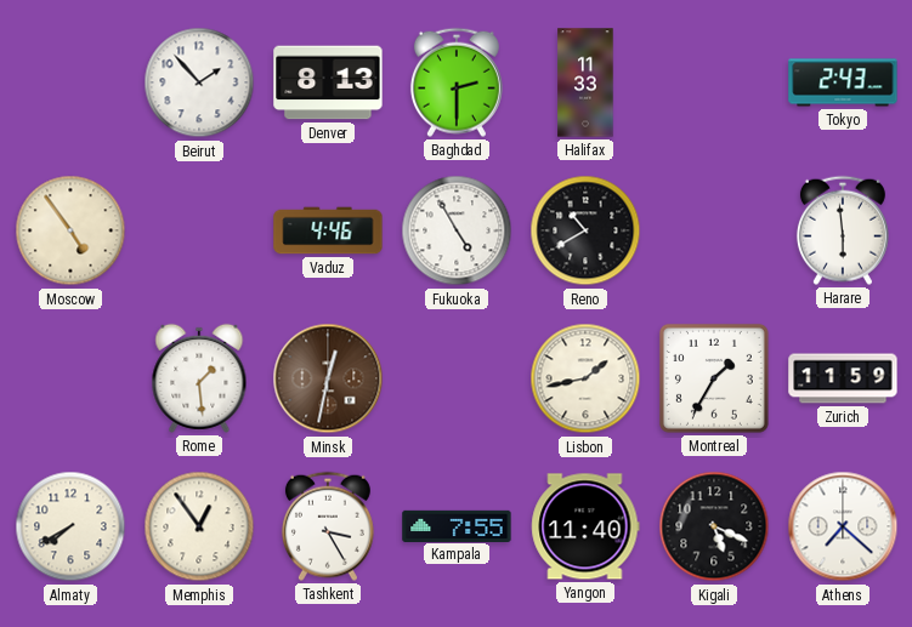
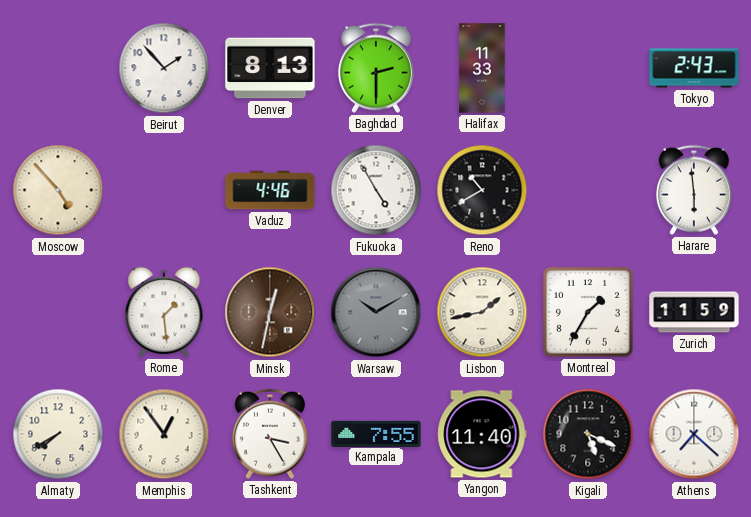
Moscow: 4:54 -> 4:53
Warsaw: none -> 10:10
